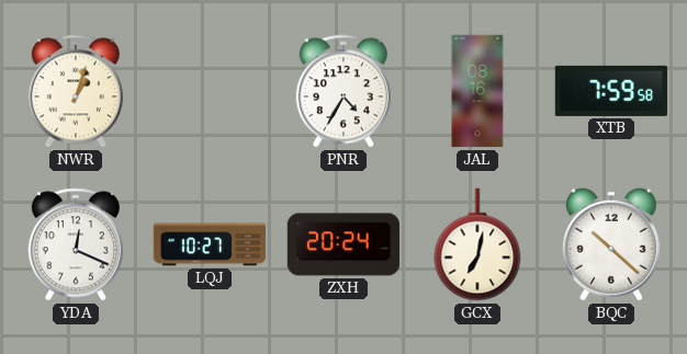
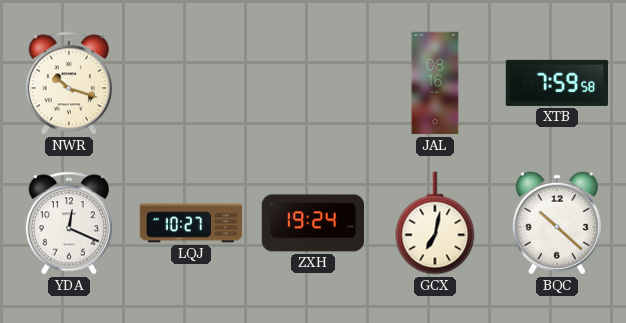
NWR: 1:03 -> 10:18
PNR: 4:35 -> none
ZXH: 20:24 -> 19:24
